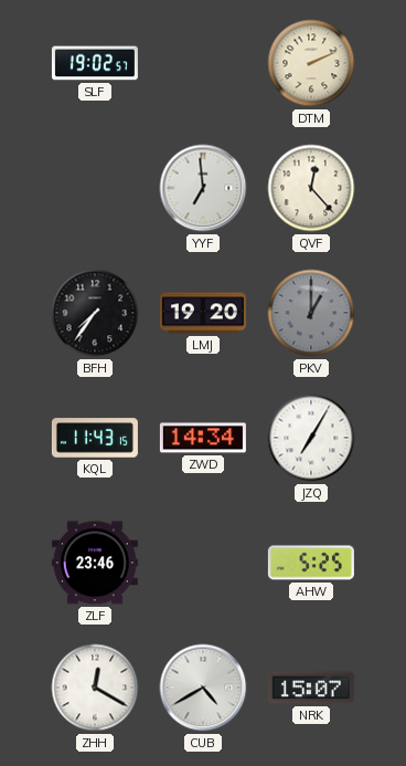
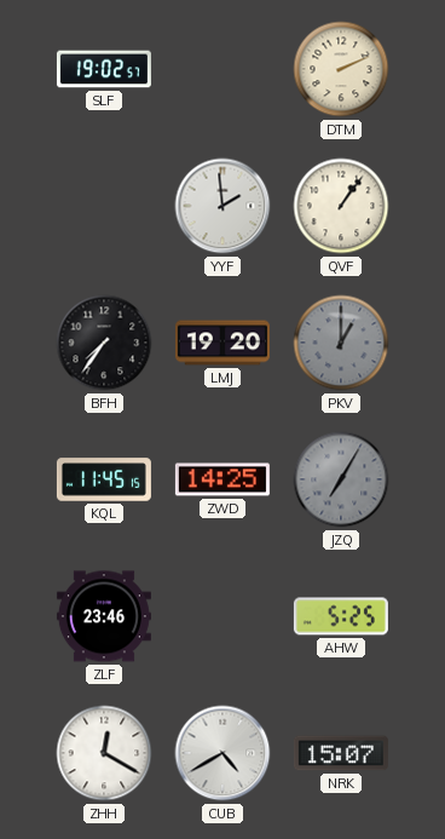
YYF: 6:59 -> 1:59
QVF: 12:23 -> 1:06
KQL: 11:43 -> 11:45
ZWD: 14:34 -> 14:25
JZQ dial: white -> grey
